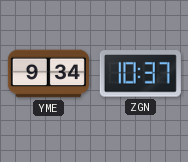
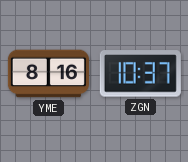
YME: 9:34 -> 8:16
